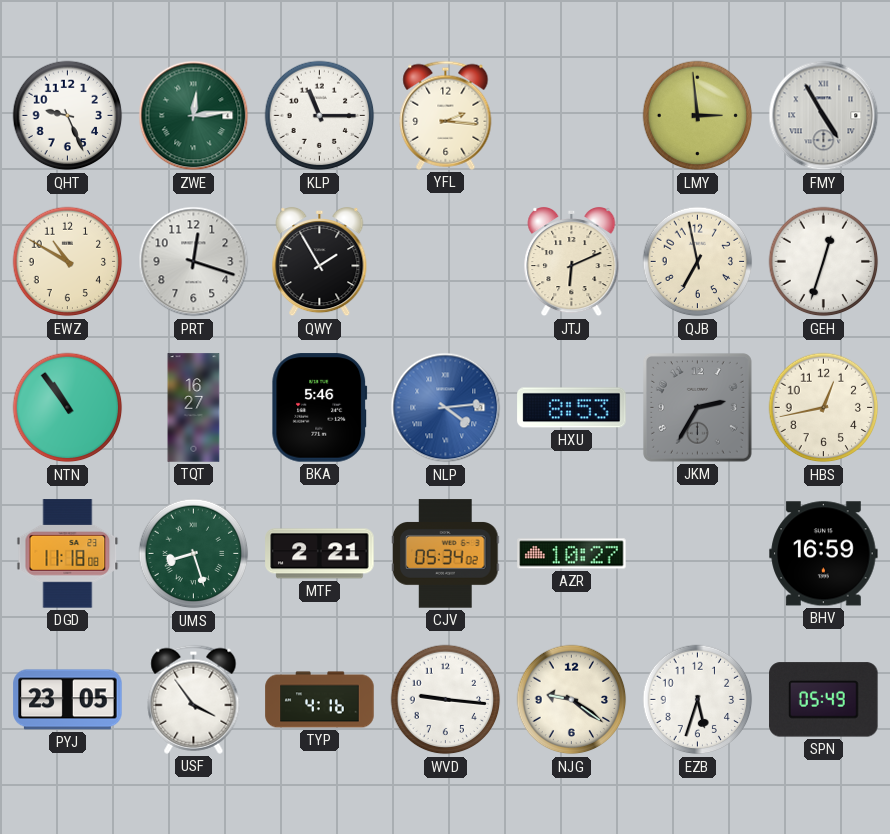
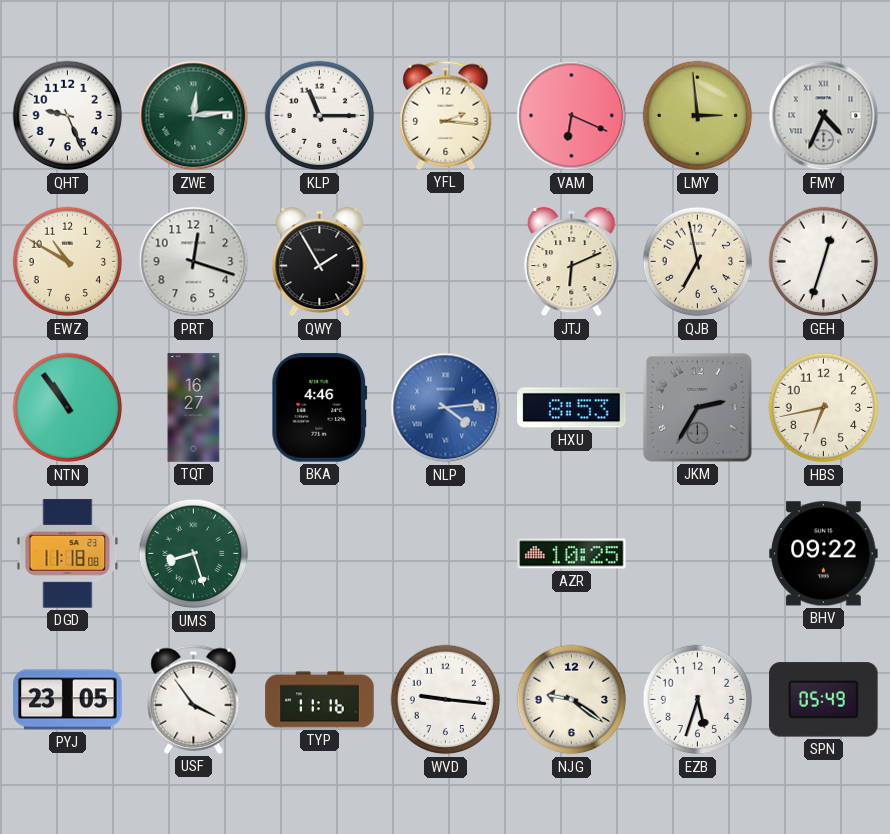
VAM: none -> 6:19
FMY: 4:55 -> 4:34
BKA: 5:46 -> 4:46
HBS: 12:43 -> 6:43
MTF: 2:21 -> none
CJV: 05:34 -> none
AZR: 10:27 -> 10:25
BHV: 16:59 -> 09:22
TYP: 4:16 -> 11:16
